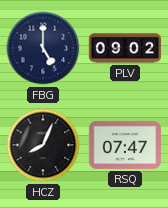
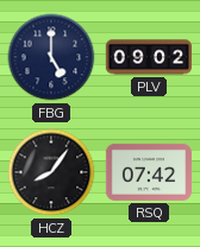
HCZ: 8:04 -> 8:06
RSQ: 07:47 -> 07:42
